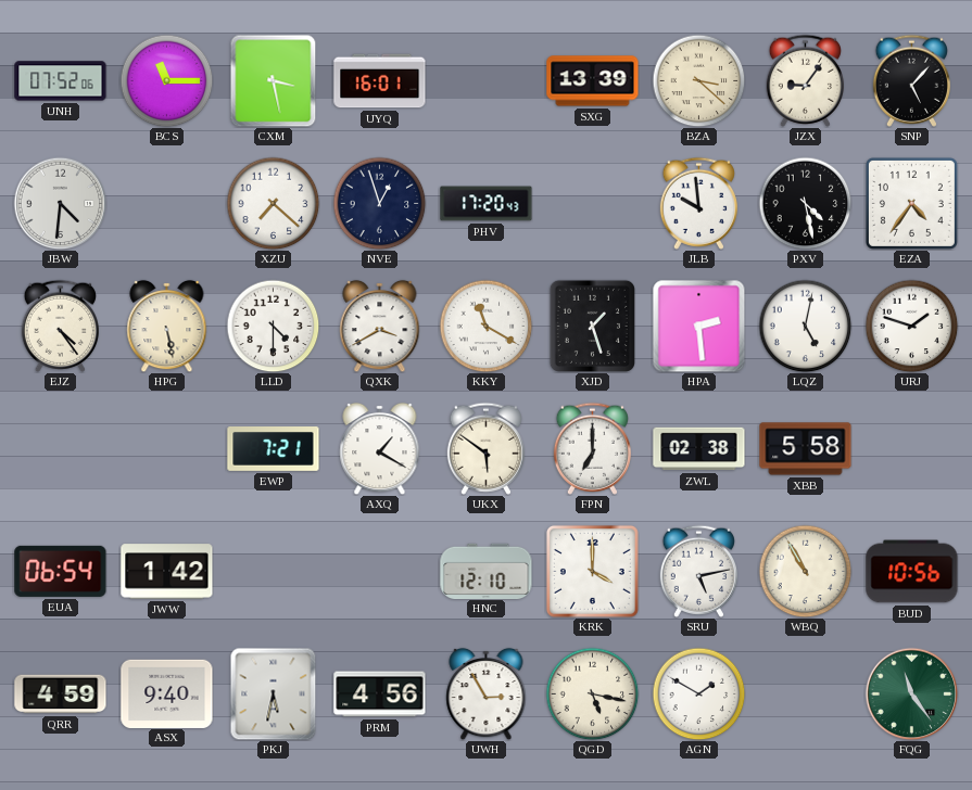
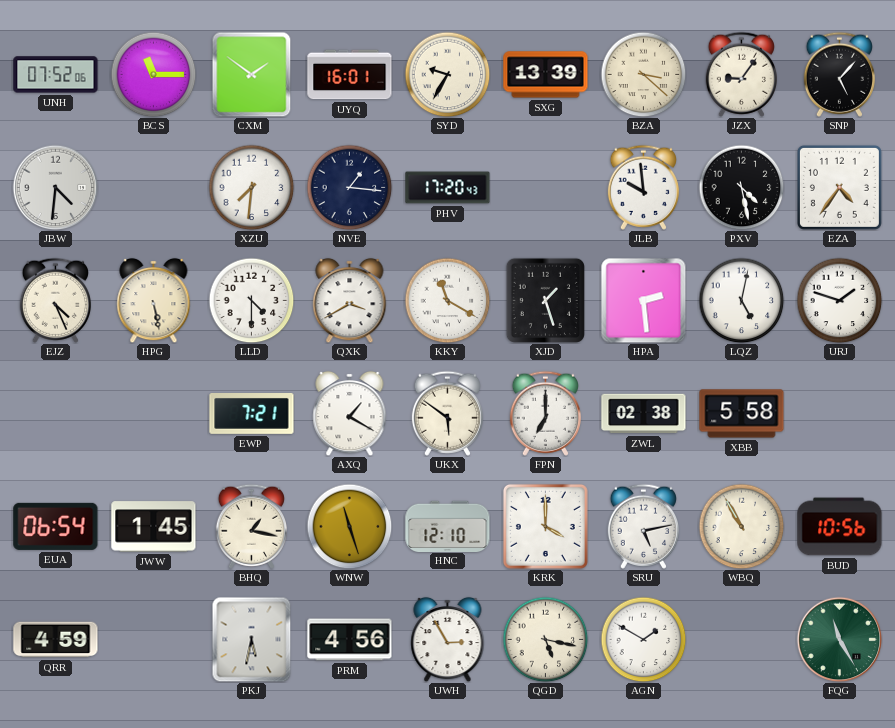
CXM: 3:28 -> 1:51
SYD: none -> 9:35
XZU: 7:22 -> 7:31
NVE: 12:57 -> 1:16
EJZ: 4:24 -> 4:26
JWW: 1:42 -> 1:45
BHQ: none -> 1:17
WNW: none -> 11:27
ASX: 9:40 -> none
FQG: 11:24 -> 11:25
